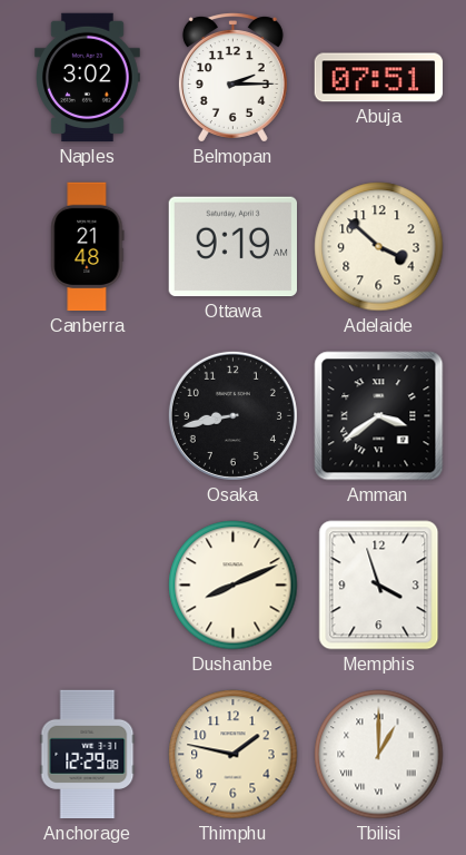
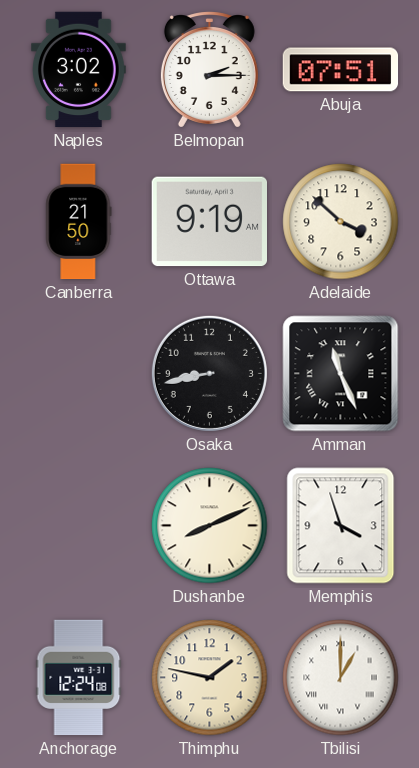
Canberra: 21:48 -> 21:50
Amman: 3:39 -> 11:26
Anchorage: 12:29 -> 12:24
